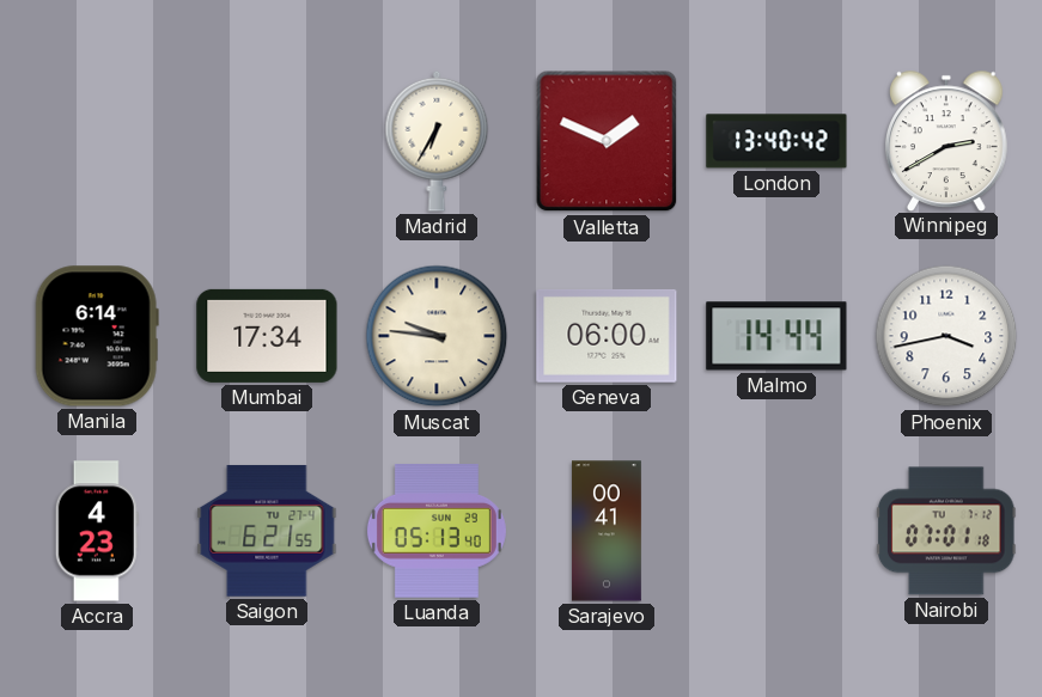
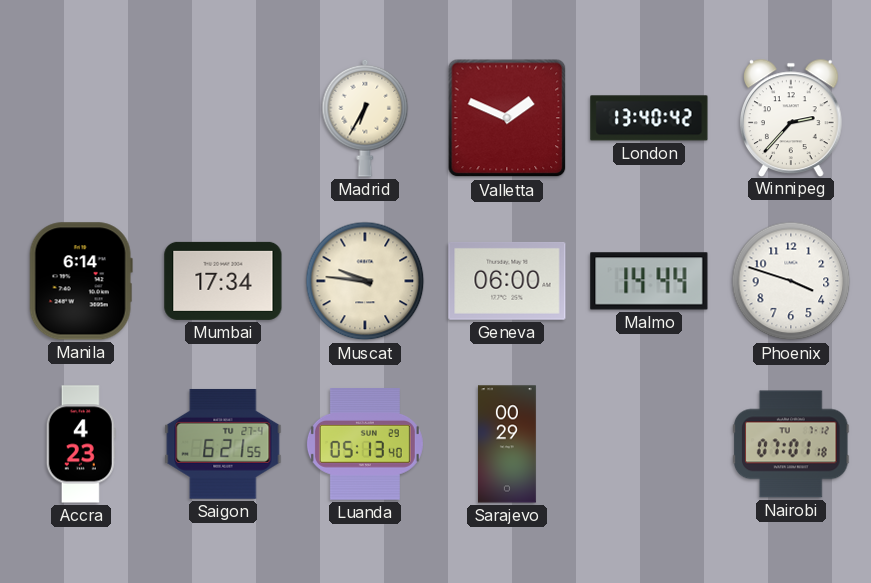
Winnipeg: 2:40 -> 2:37
Phoenix: 3:43 -> 3:48
Sarajevo: 00:41 -> 00:29
